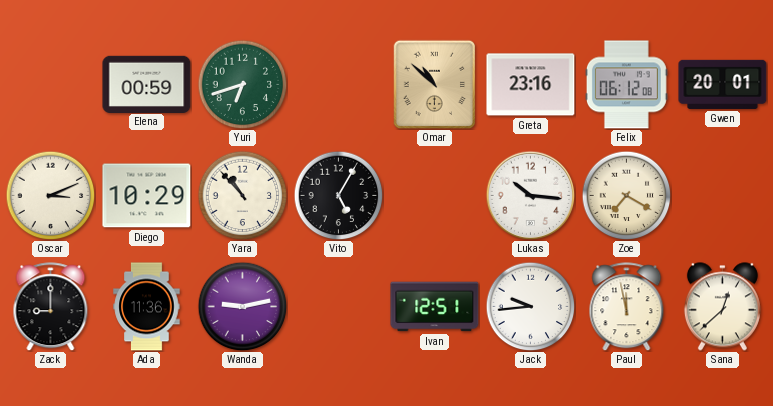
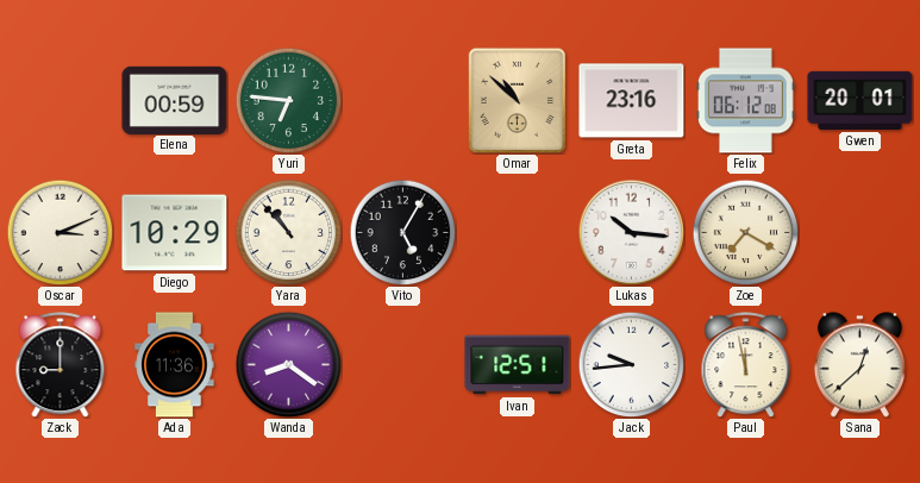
Yuri: 6:42 -> 6:46
Wanda: 9:13 -> 8:21
